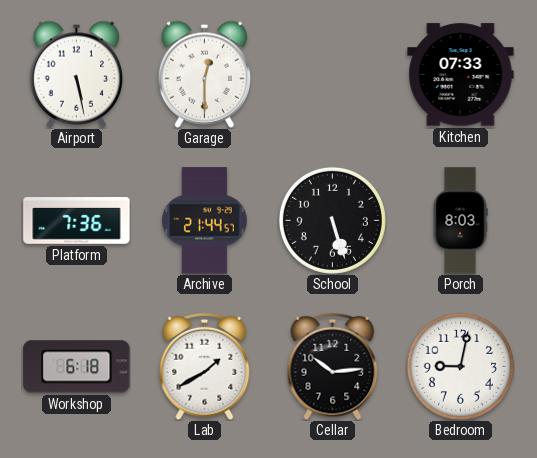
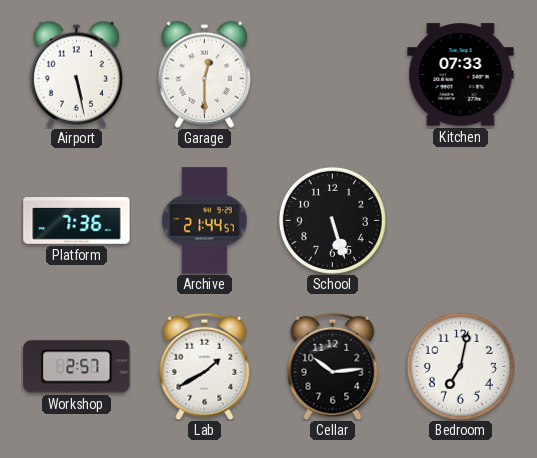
Porch: 8:03 -> none
Workshop: 6:18 -> 2:57
Bedroom: 9:02 -> 7:02
